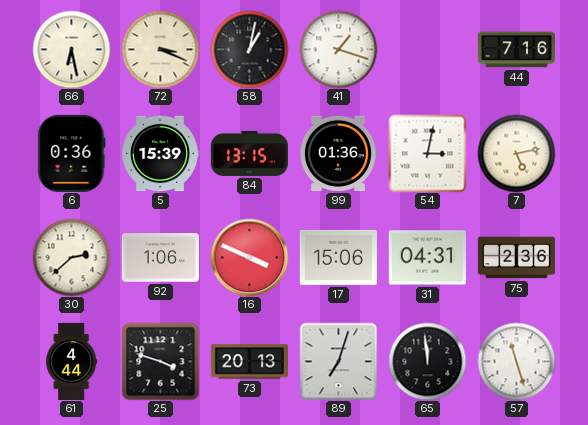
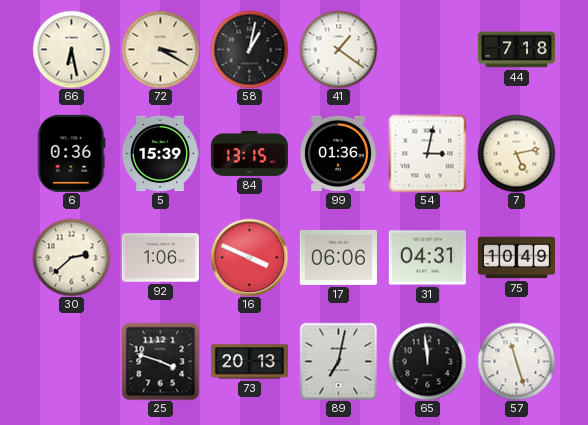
72: 3:19 -> 3:20
41: 1:18 -> 1:21
44: 7:16 -> 7:18
17: 15:06 -> 06:06
75: 2:36 -> 10:49
61: 4:44 -> none
89: 7:03 -> 7:02
